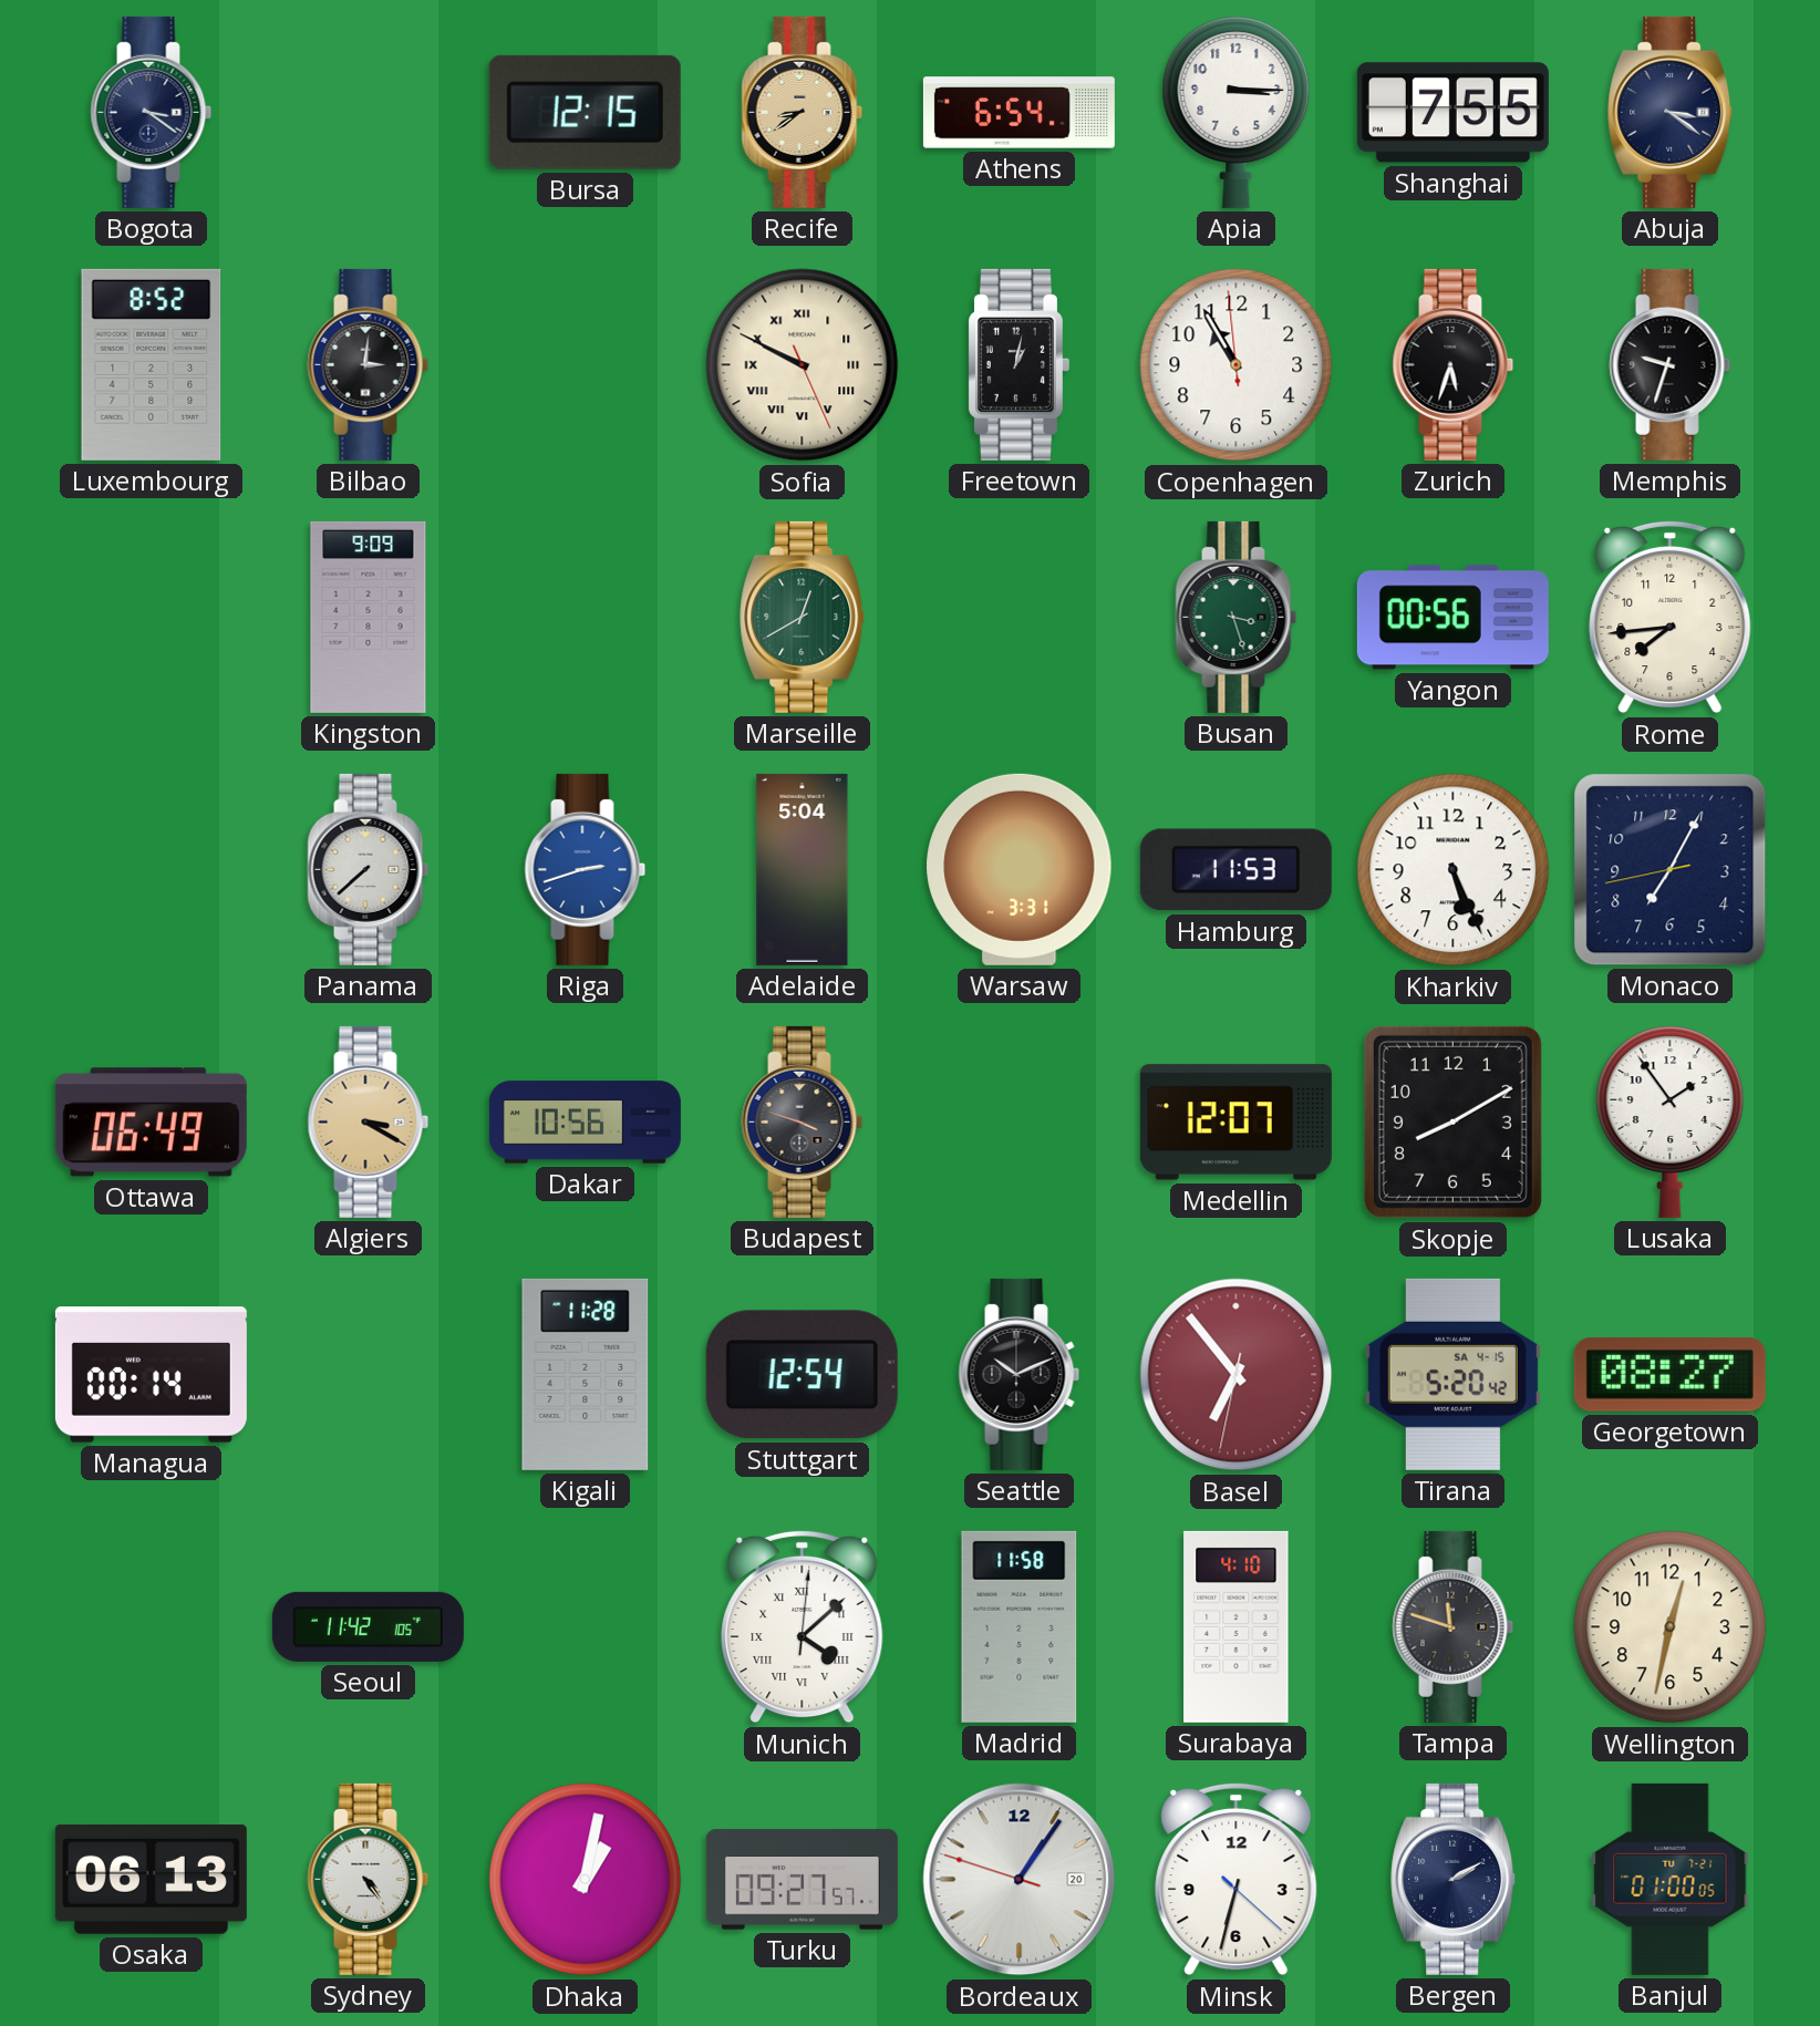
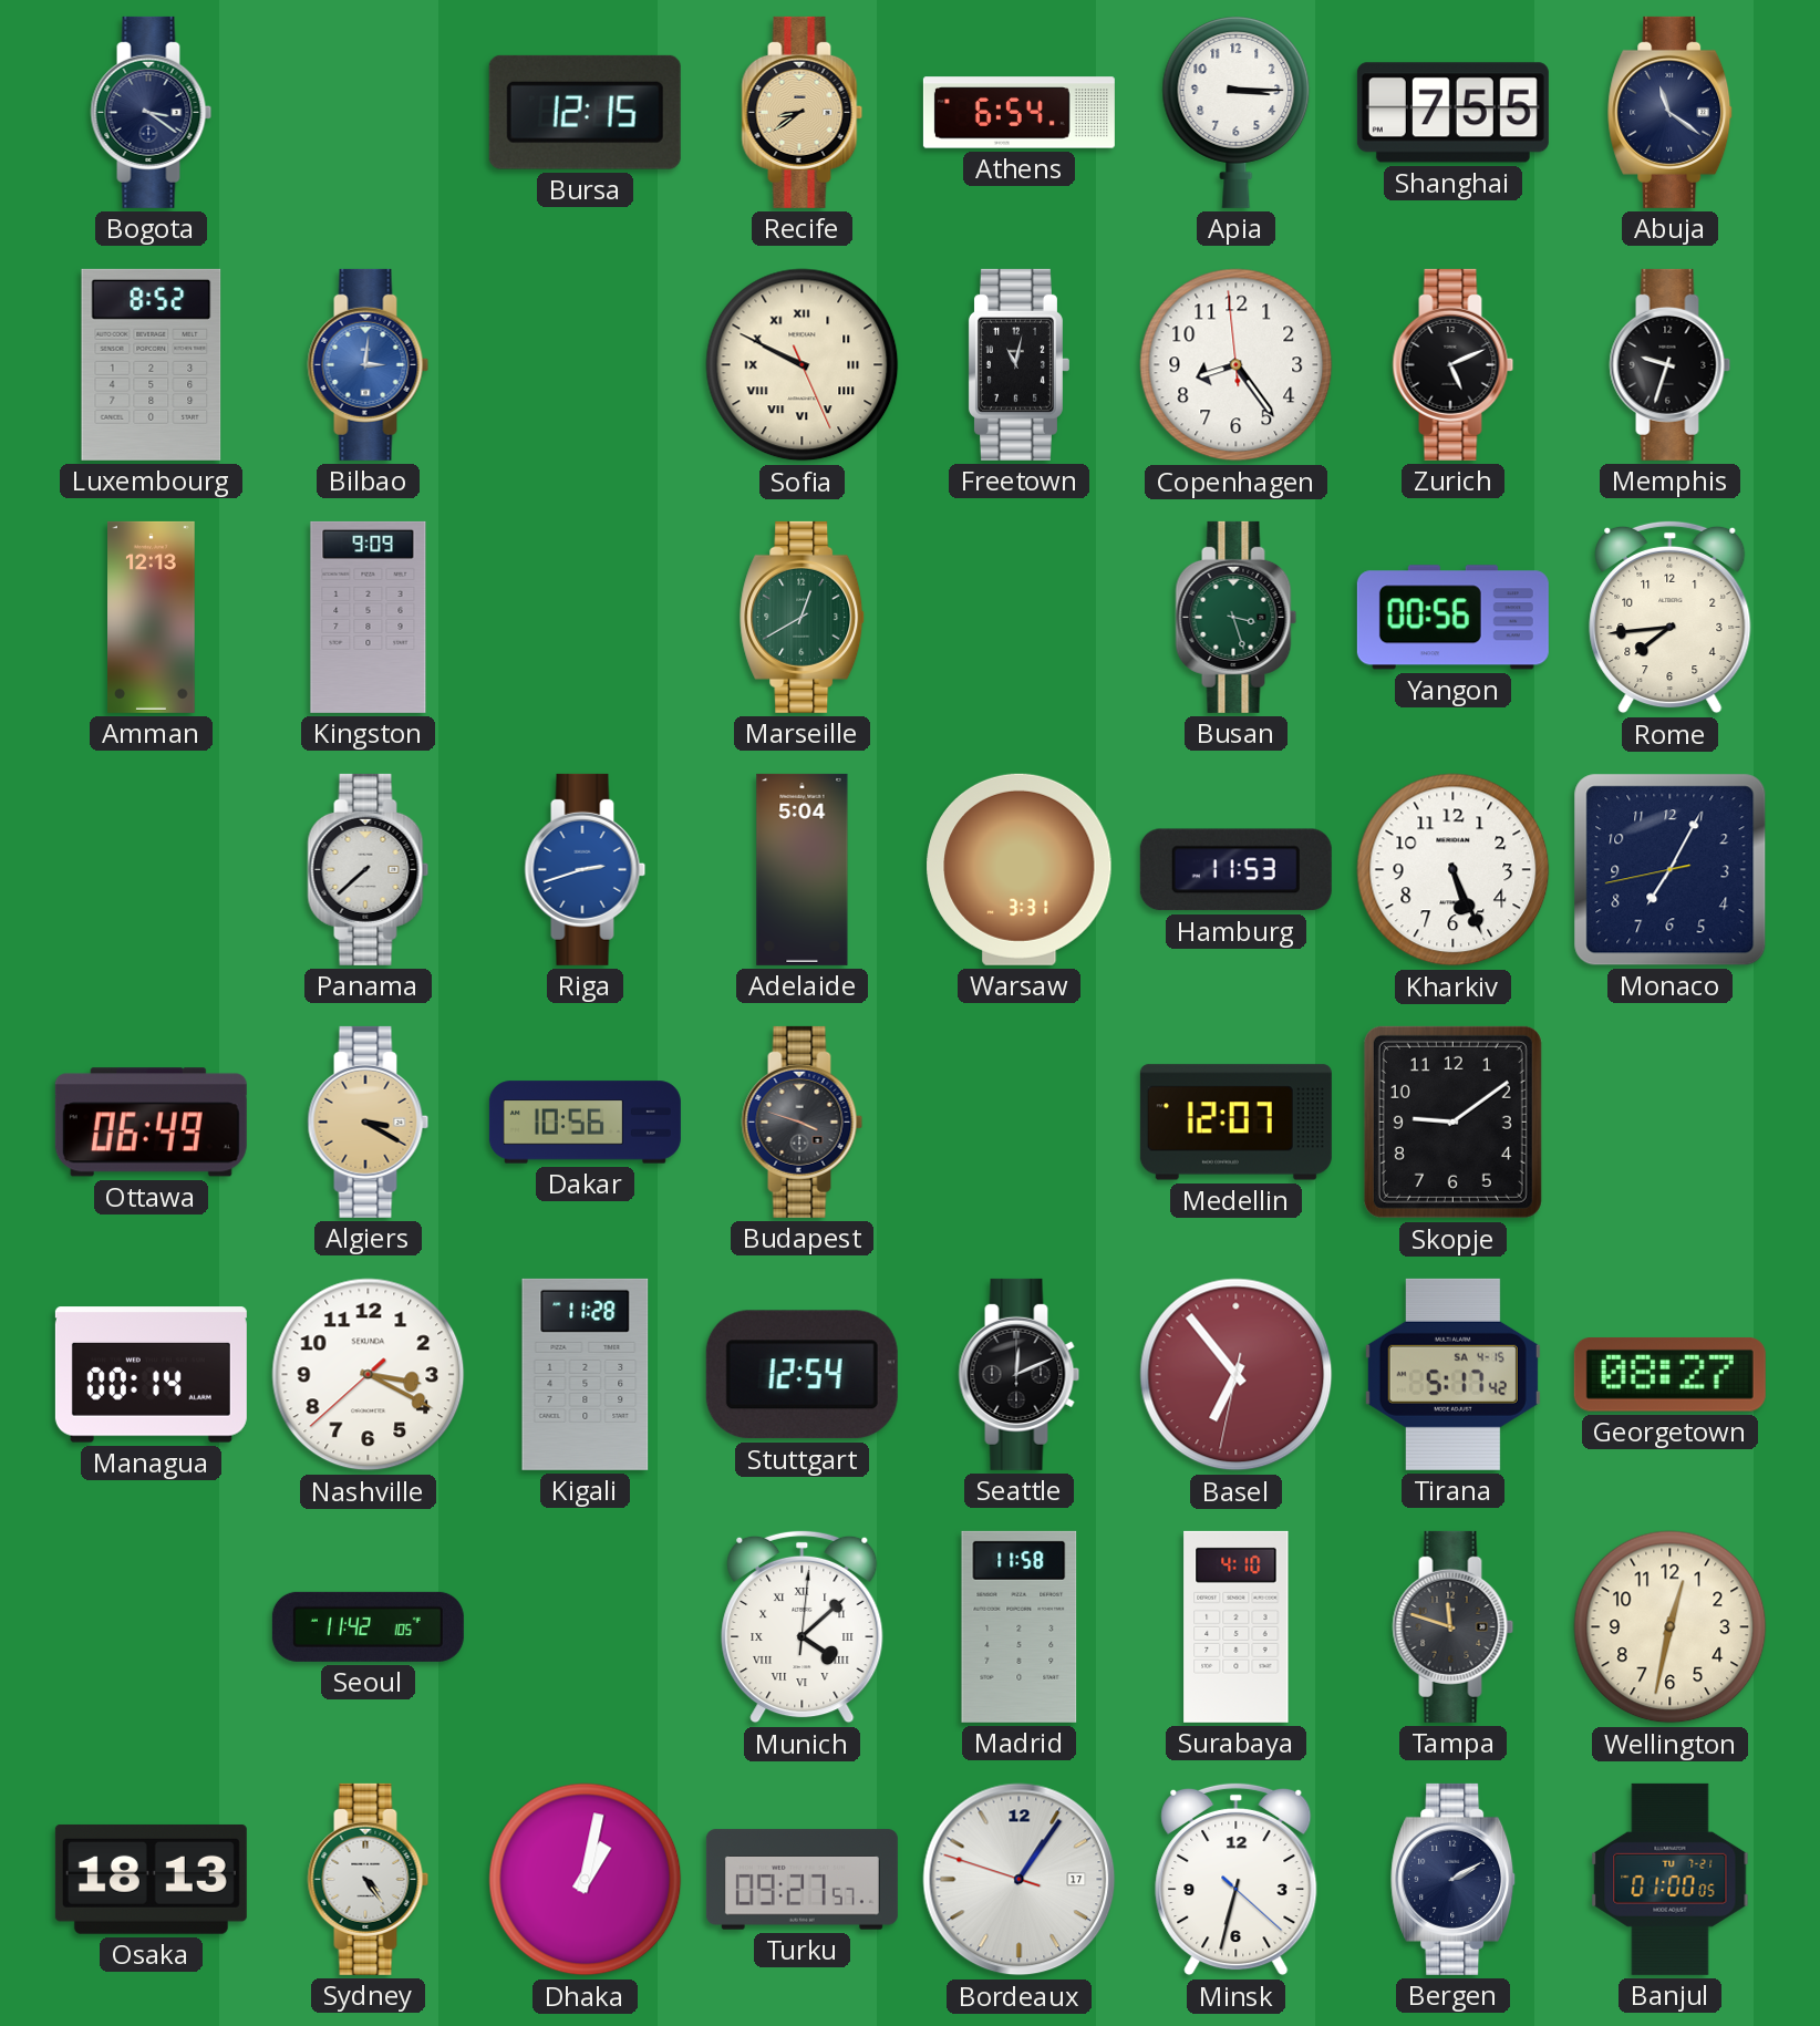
Abuja: 3:21 -> 11:21
Bilbao dial: black -> blue
Freetown: 1:02 -> 11:02
Copenhagen: 10:54 -> 8:23
Zurich: 5:33 -> 5:11
Amman: none -> 12:13
Skopje: 8:10 -> 9:09
Lusaka: 1:54 -> none
Nashville: none -> 3:19
Seattle: 10:11 -> 12:11
Tirana: 5:20 -> 5:17
Osaka: 06:13 -> 18:13
Bordeaux date: 20 -> 17
